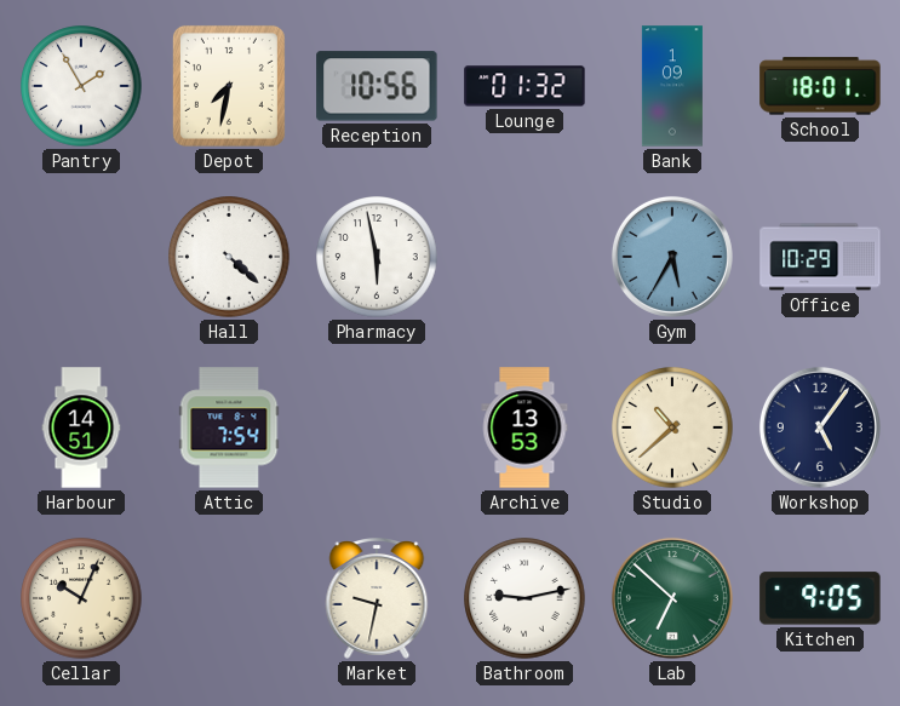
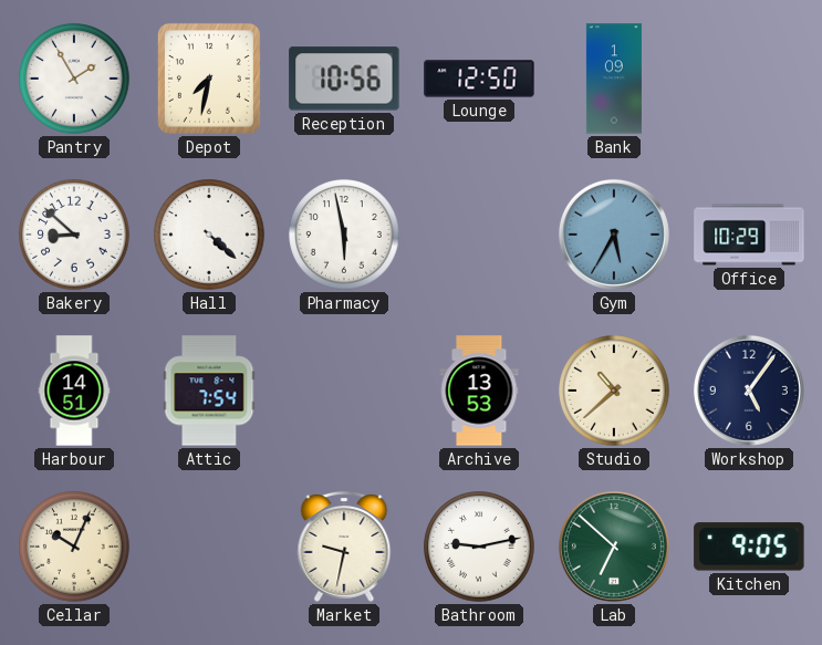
Lounge: 01:32 -> 12:50
School: 18:01 -> none
Bakery: none -> 8:52
